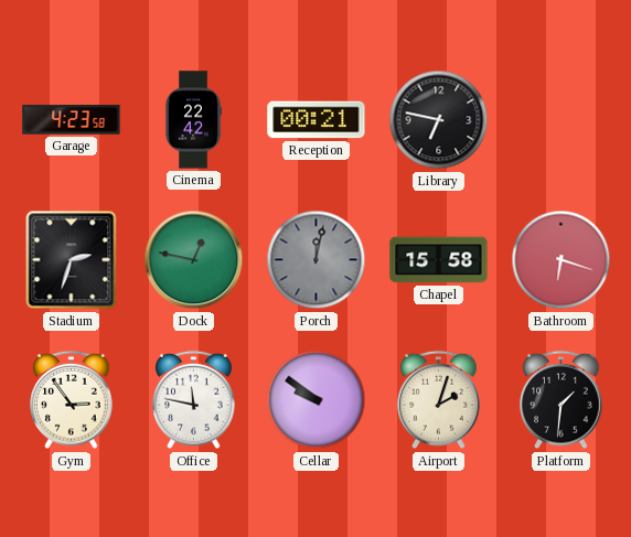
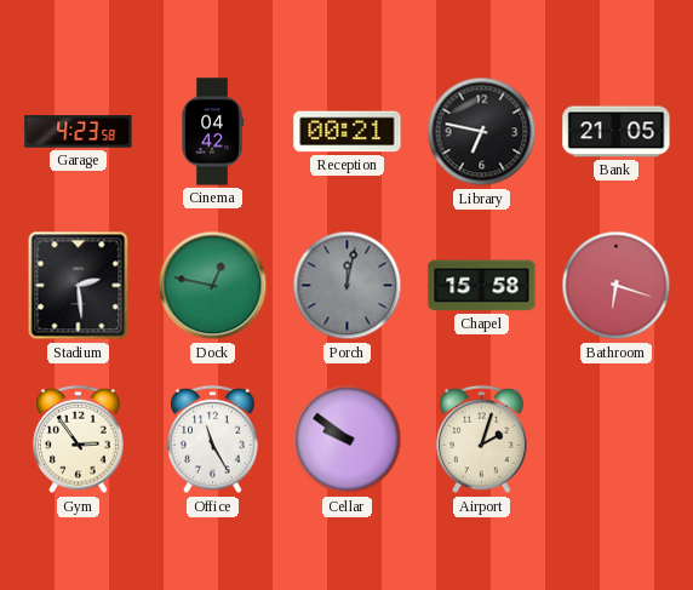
Cinema: 22:42 -> 04:42
Bank: none -> 21:05
Stadium: 2:33 -> 2:29
Office: 11:47 -> 11:25
Platform: 1:31 -> none
